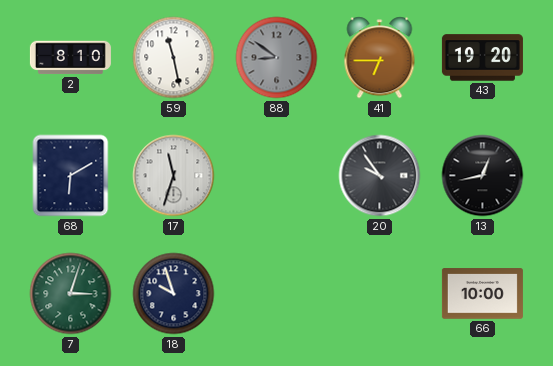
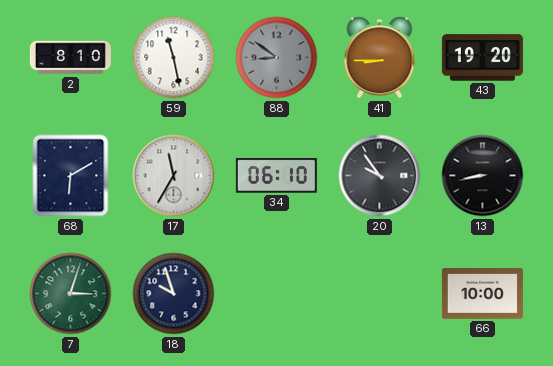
41: 6:45 -> 8:45
17: 11:33 -> 11:35
34: none -> 06:10
13: 12:43 -> 8:43
